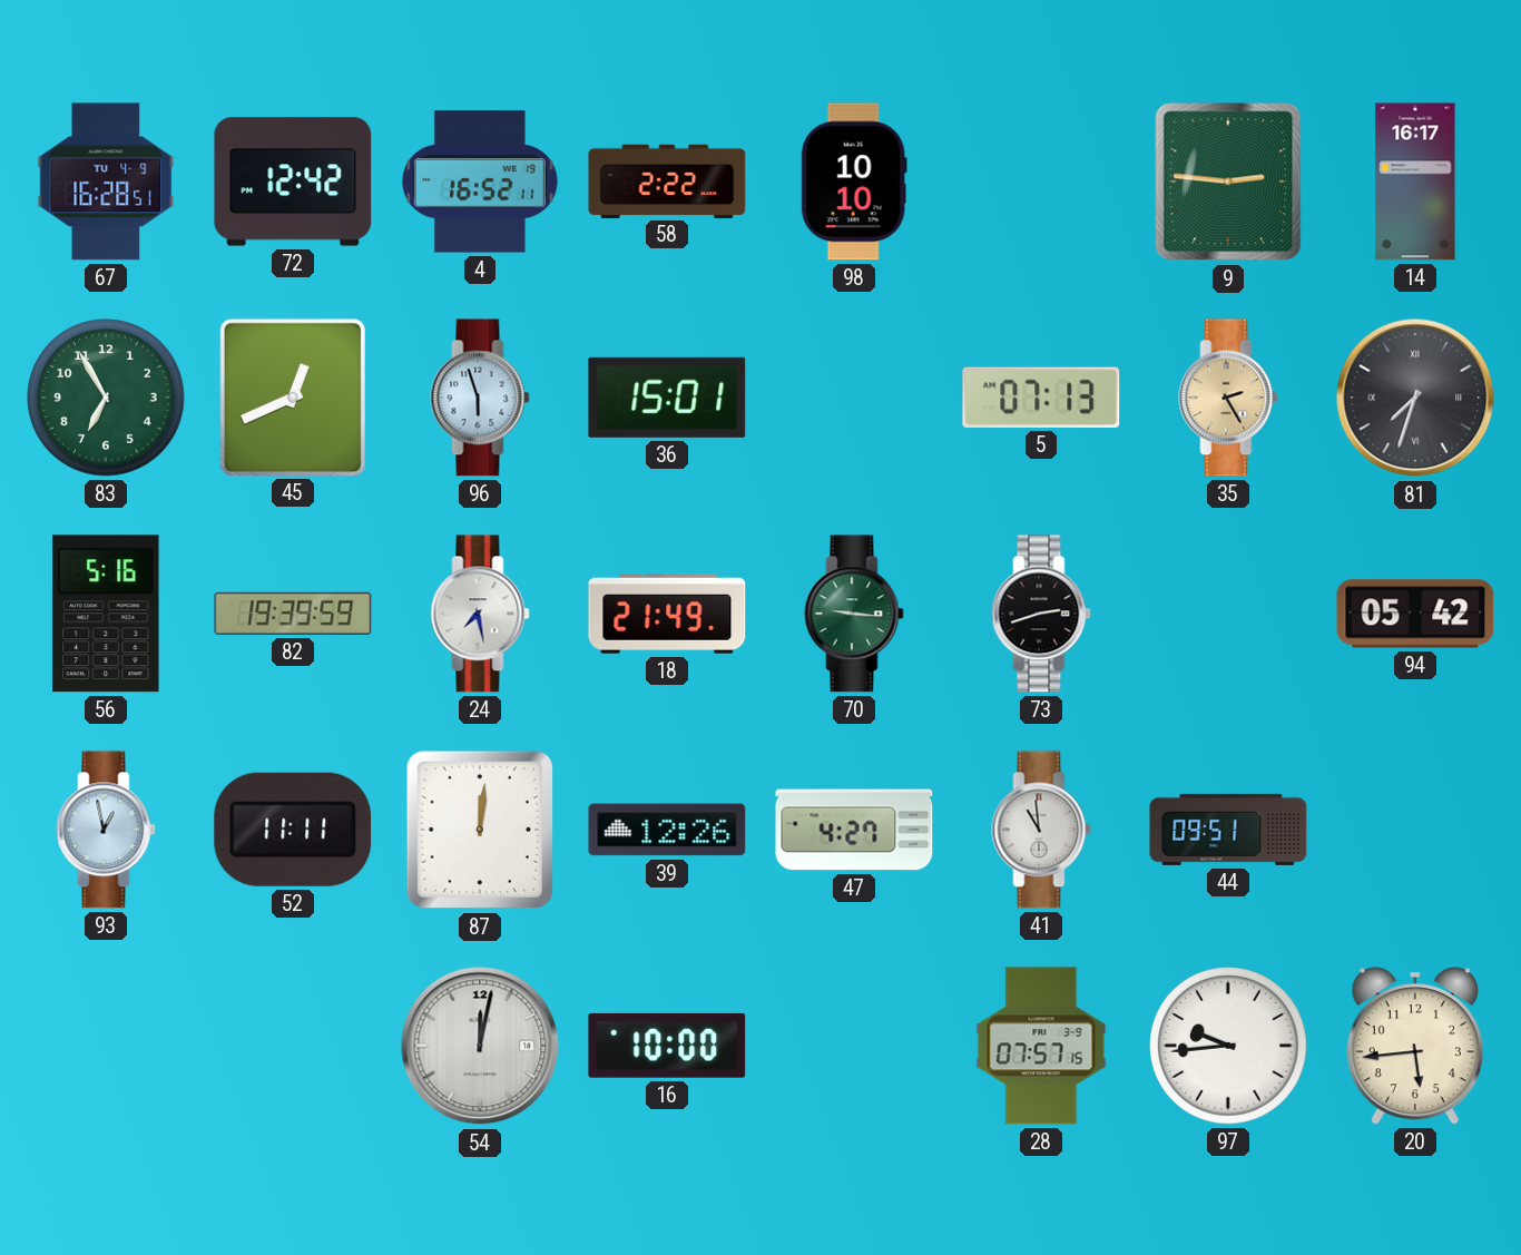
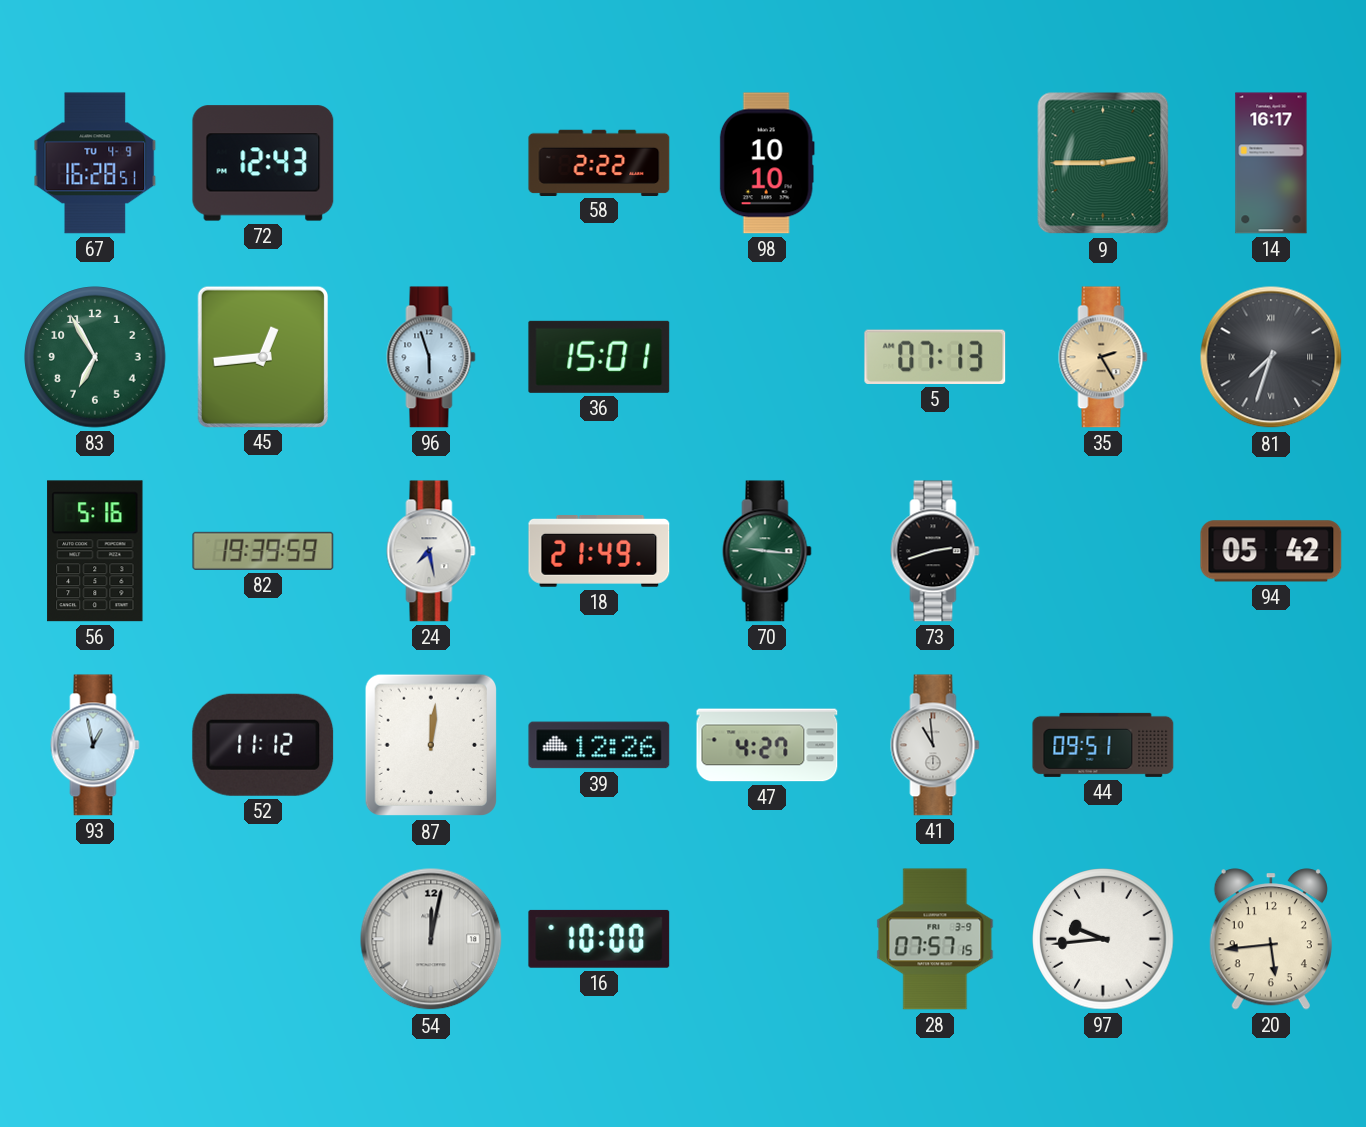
72: 12:42 -> 12:43
4: 16:52 -> none
9: 2:46 -> 2:45
45: 12:41 -> 12:44
52: 11:11 -> 11:12
